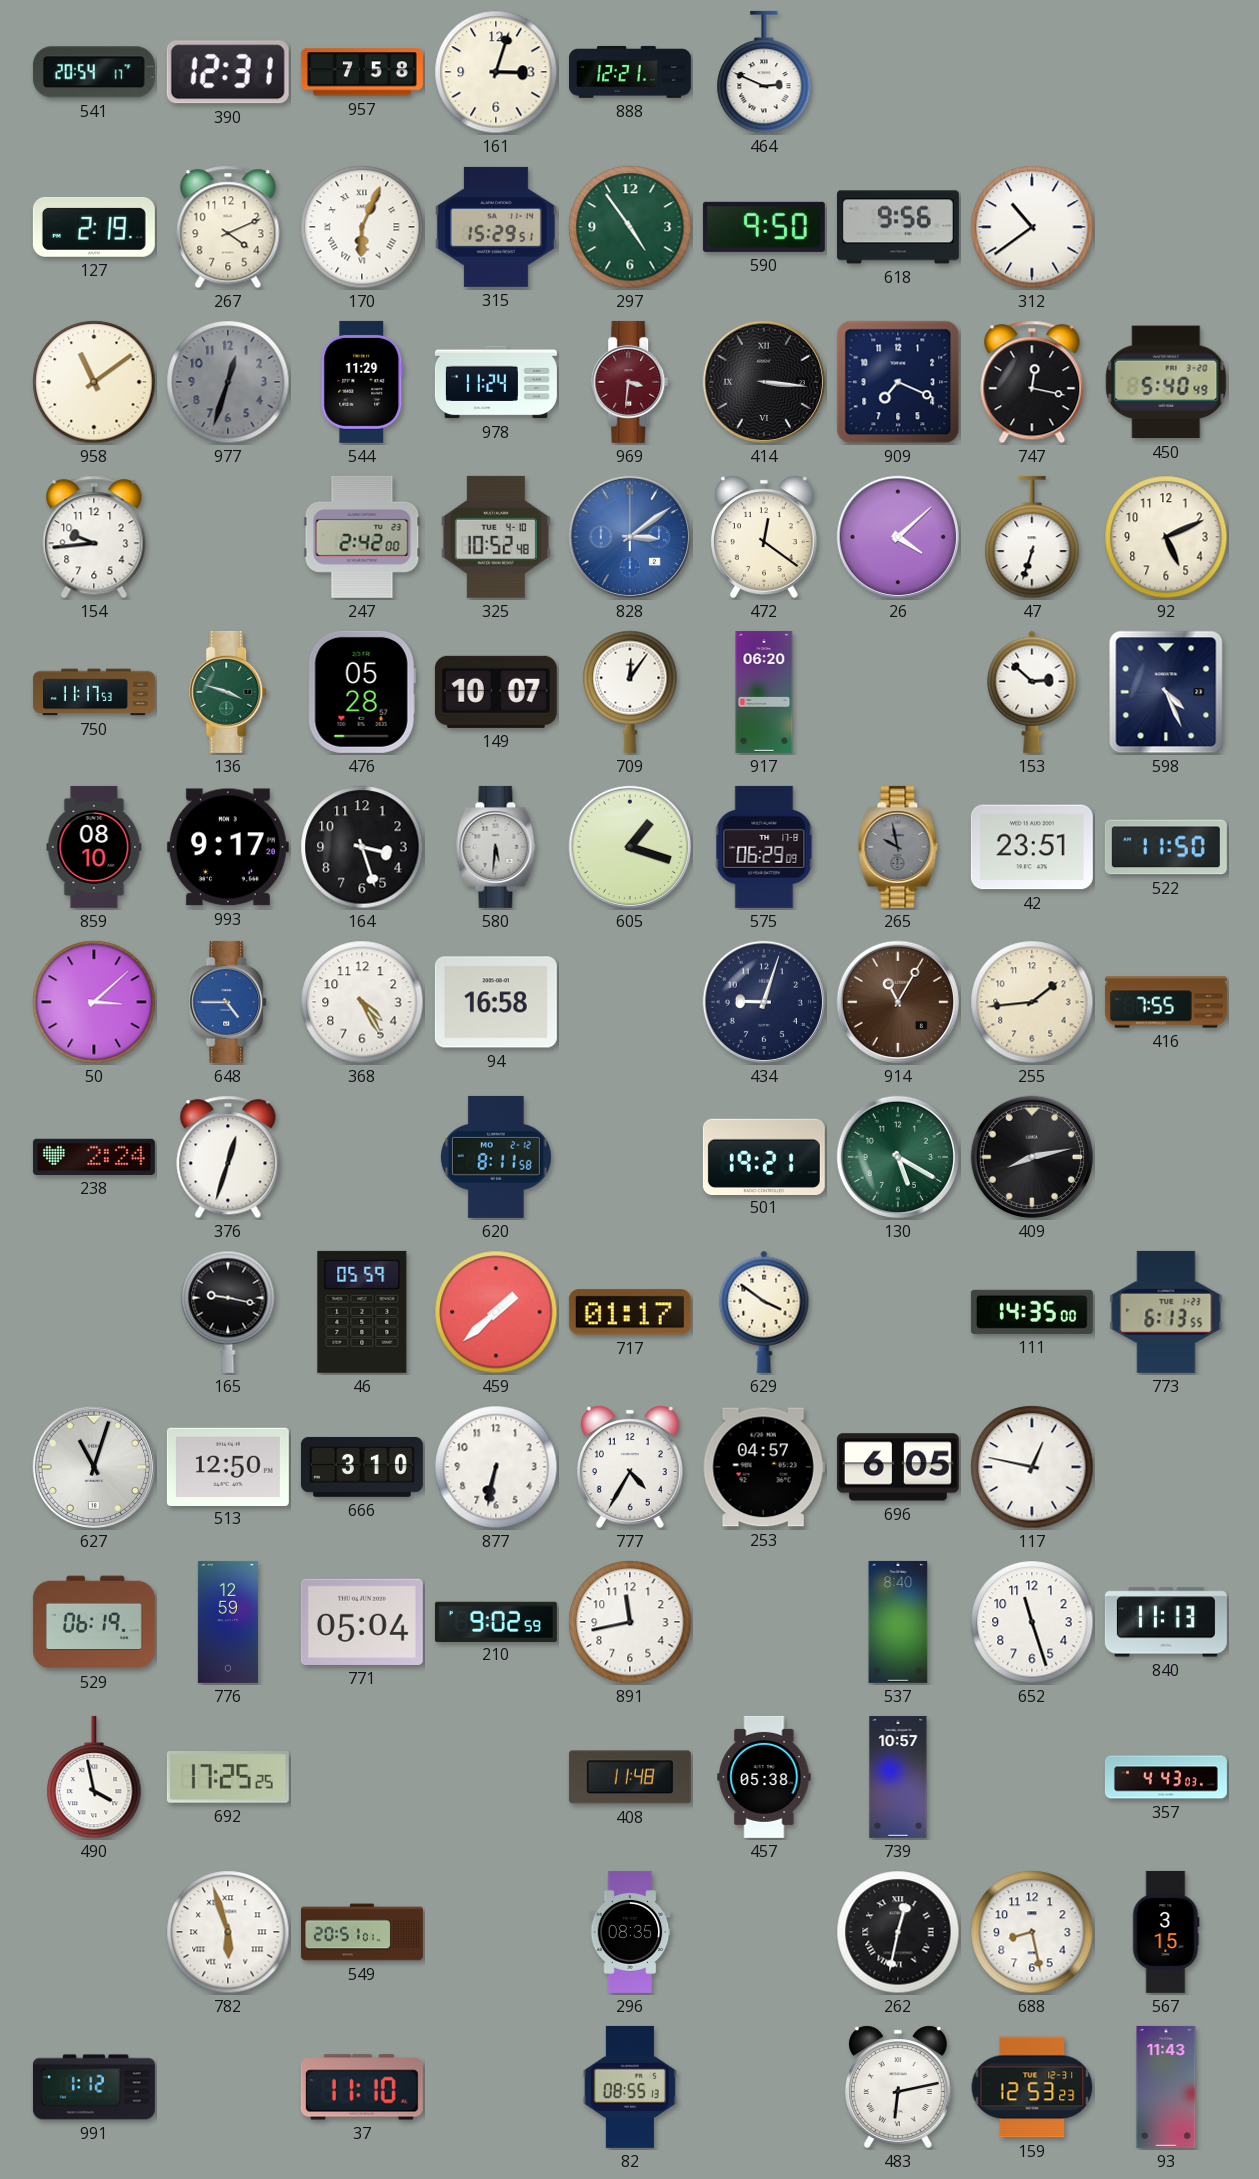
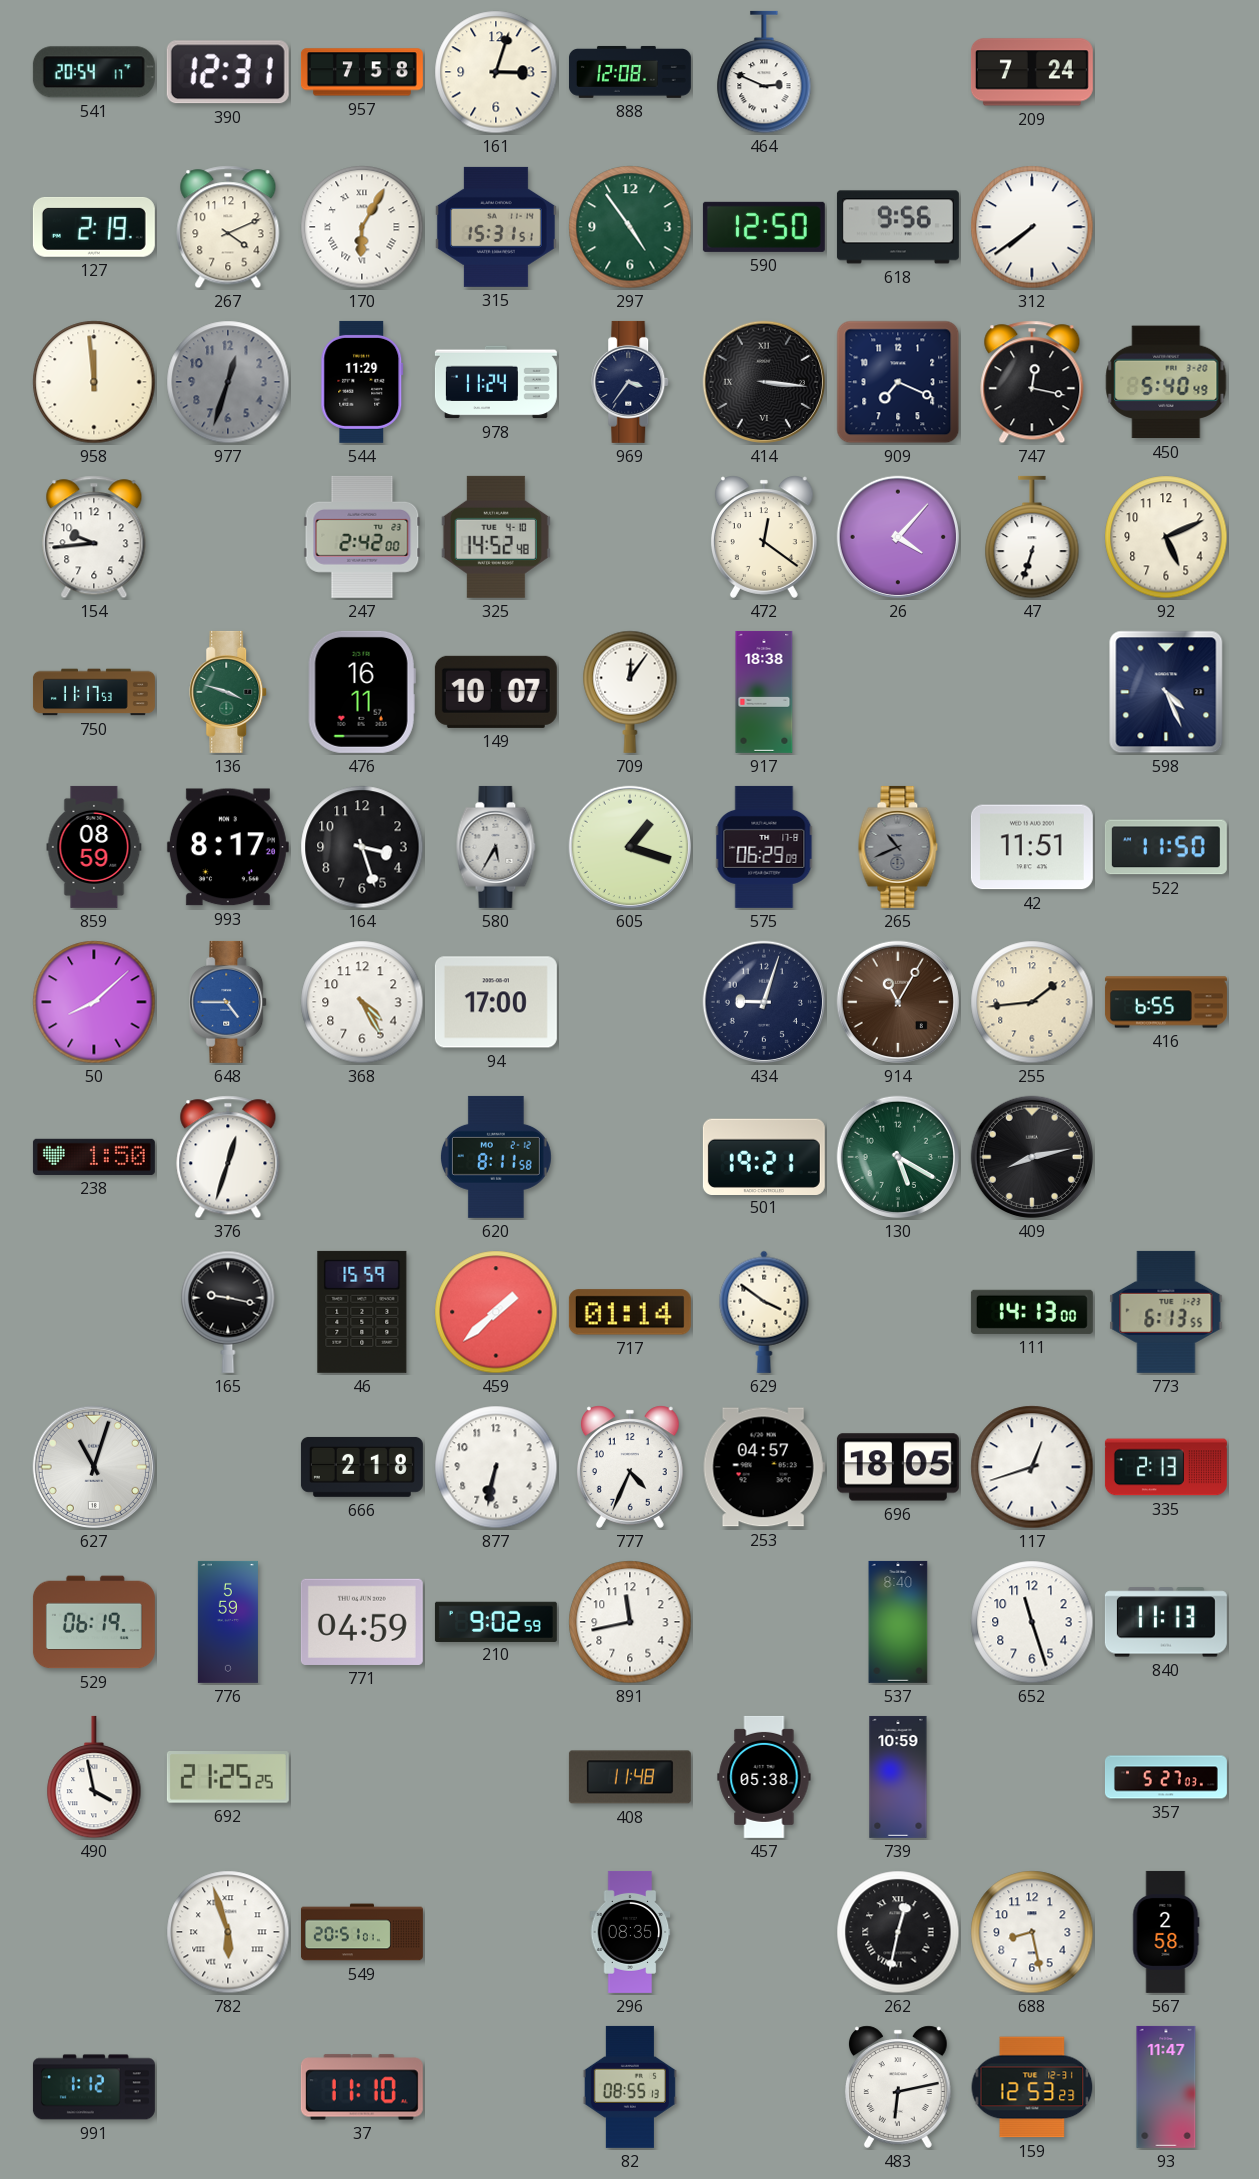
888: 12:21 -> 12:08
209: none -> 7:24
170: 6:04 -> 6:05
315: 15:29 -> 15:31
590: 9:50 -> 12:50
312: 10:39 -> 7:39
958: 11:09 -> 11:59
969: 3:31 -> 3:36
969 dial: burgundy -> navy
325: 10:52 -> 14:52
828: 3:09 -> none
26: 4:08 -> 4:07
476: 05:28 -> 16:11
917: 06:20 -> 18:38
153: 2:52 -> none
859: 08:10 -> 08:59
993: 9:17 -> 8:17
580: 5:31 -> 5:35
265: 9:58 -> 10:41
42: 23:51 -> 11:51
50: 3:08 -> 8:08
94: 16:58 -> 17:00
416: 7:55 -> 6:55
238: 2:24 -> 1:50
46: 05:59 -> 15:59
717: 01:17 -> 01:14
111: 14:35 -> 14:13
513: 12:50 -> none
666: 3:10 -> 2:18
777: 4:35 -> 4:34
696: 6:05 -> 18:05
117: 12:47 -> 12:42
335: none -> 2:13
776: 12:59 -> 5:59
771: 05:04 -> 04:59
692: 17:25 -> 21:25
739: 10:57 -> 10:59
357: 4:43 -> 5:27
567: 3:15 -> 2:58
93: 11:43 -> 11:47
